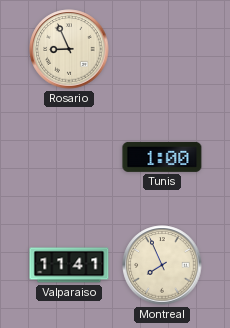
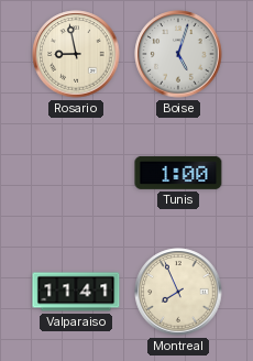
Rosario: 8:56 -> 8:58
Boise: none -> 5:03
